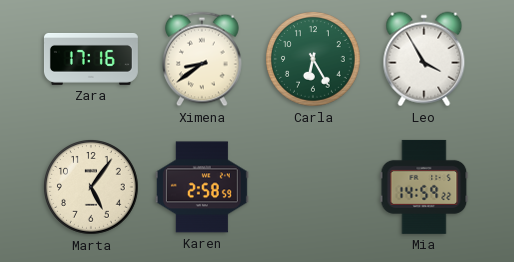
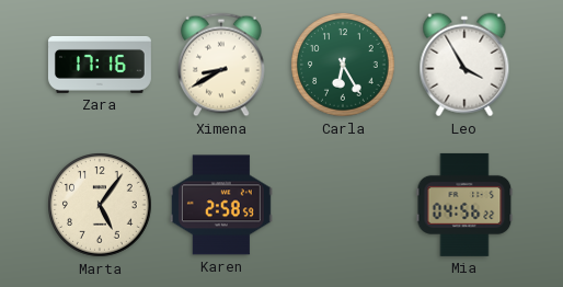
Ximena: 8:39 -> 8:40
Mia: 14:59 -> 04:56
